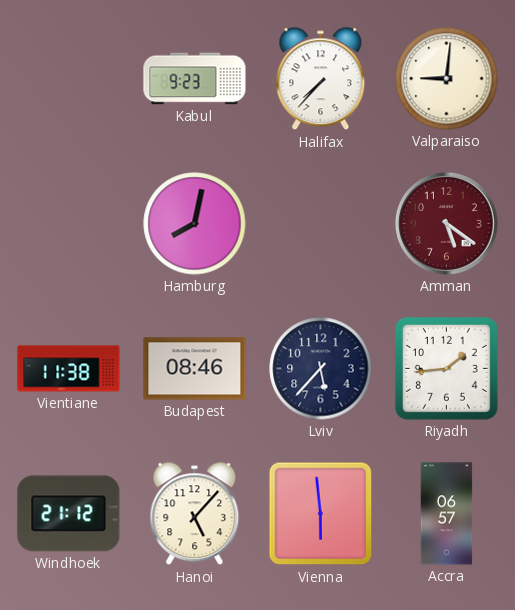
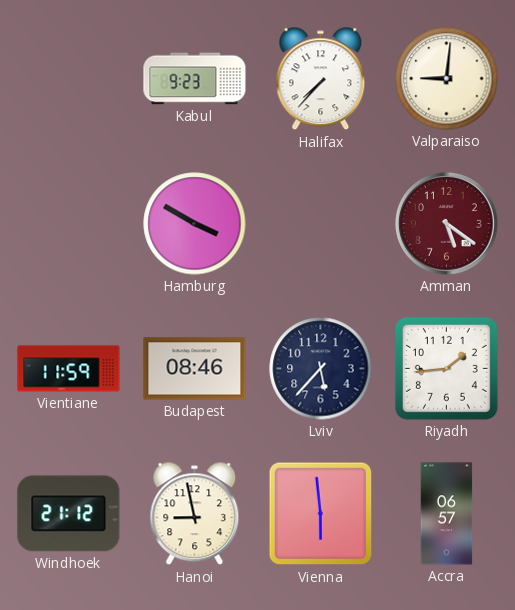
Hamburg: 8:02 -> 3:50
Vientiane: 11:38 -> 11:59
Hanoi: 5:07 -> 8:58
